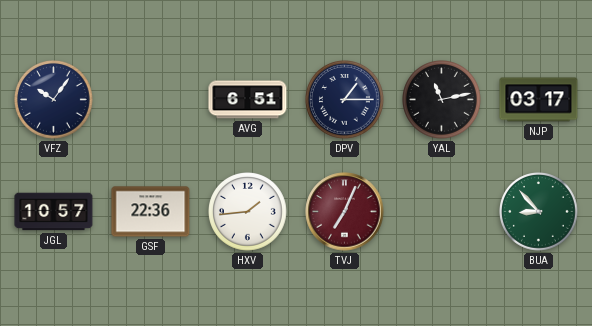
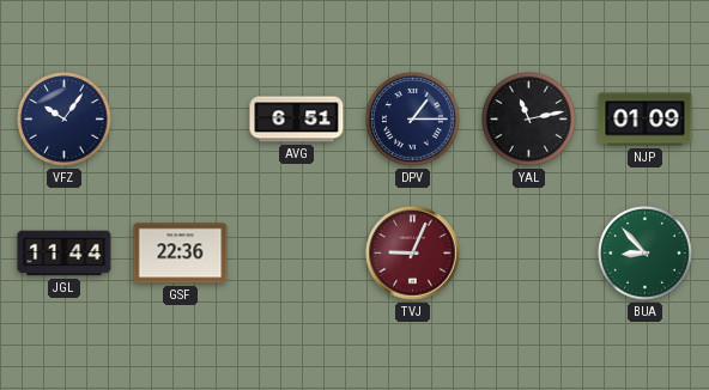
NJP: 03:17 -> 01:09
JGL: 10:57 -> 11:44
HXV: 1:44 -> none
TVJ: 7:04 -> 9:04
